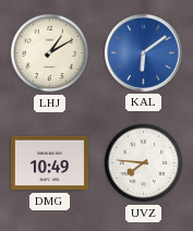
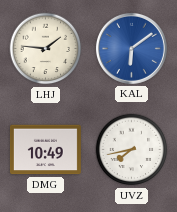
LHJ: 1:10 -> 1:46
UVZ: 7:46 -> 7:43
